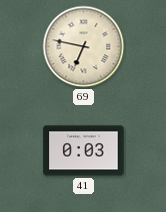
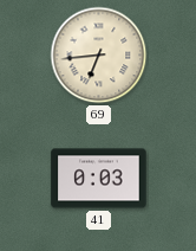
69: 6:47 -> 6:44
